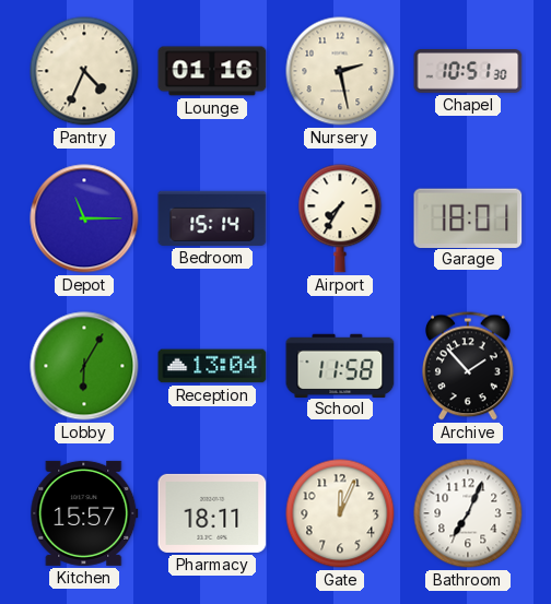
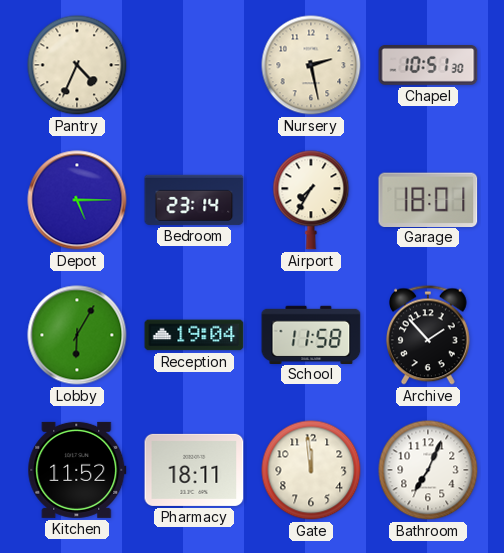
Lounge: 01:16 -> none
Depot: 11:15 -> 5:15
Bedroom: 15:14 -> 23:14
Reception: 13:04 -> 19:04
Kitchen: 15:57 -> 11:52
Gate: 12:04 -> 11:59
